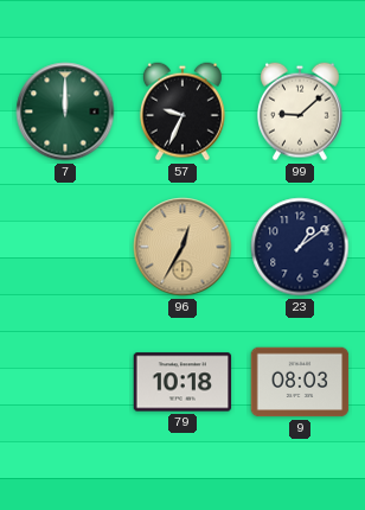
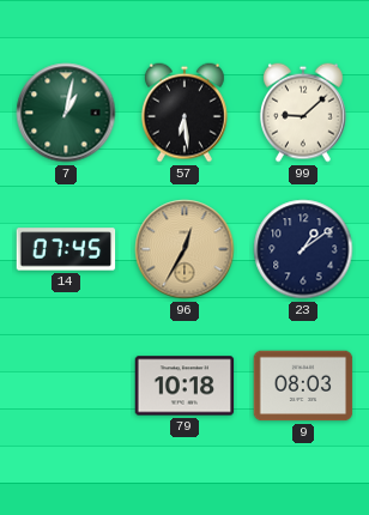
7: 12:00 -> 1:02
57: 9:34 -> 6:29
14: none -> 07:45
